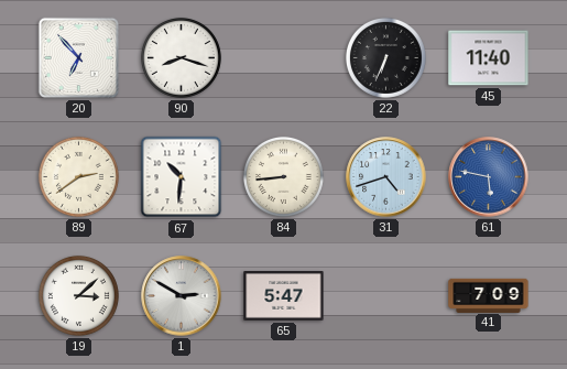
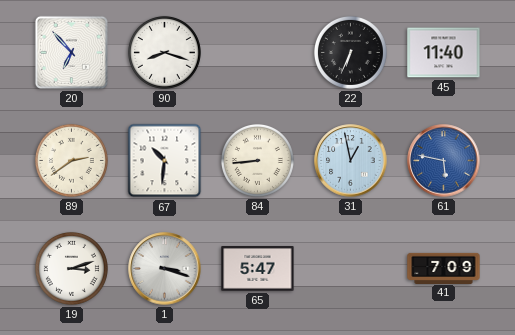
31: 4:42 -> 12:58
19: 3:08 -> 3:12
1: 2:50 -> 3:18
